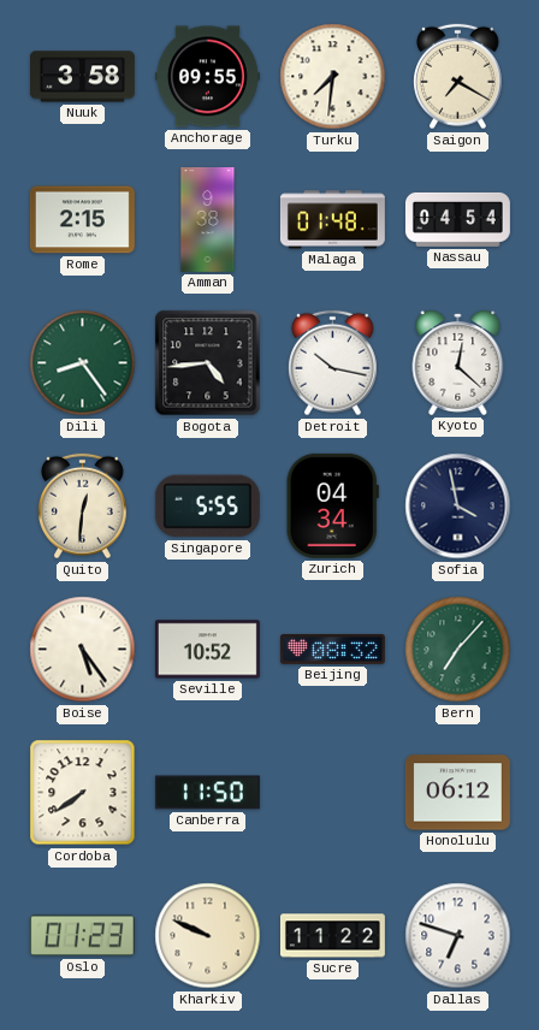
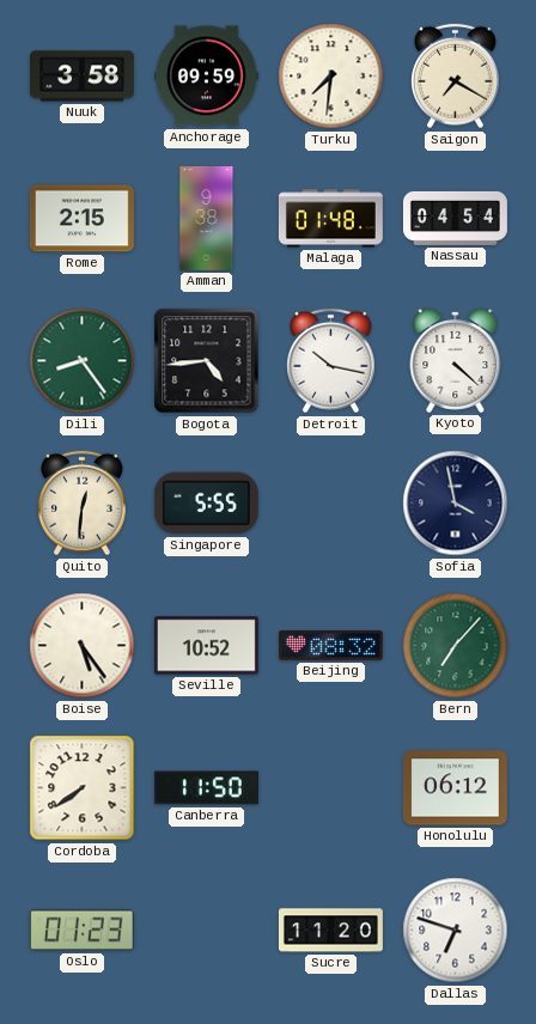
Anchorage: 09:55 -> 09:59
Kyoto: 12:22 -> 4:22
Zurich: 04:34 -> none
Kharkiv: 9:49 -> none
Sucre: 11:22 -> 11:20
